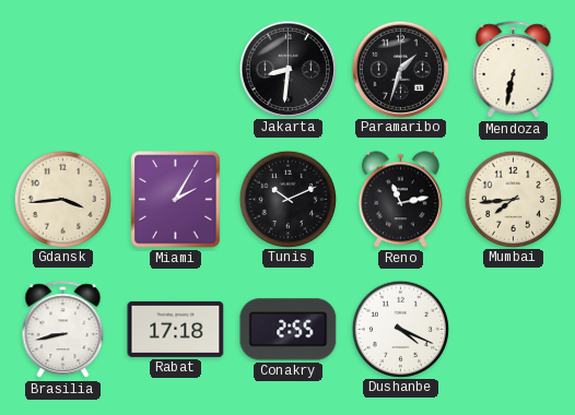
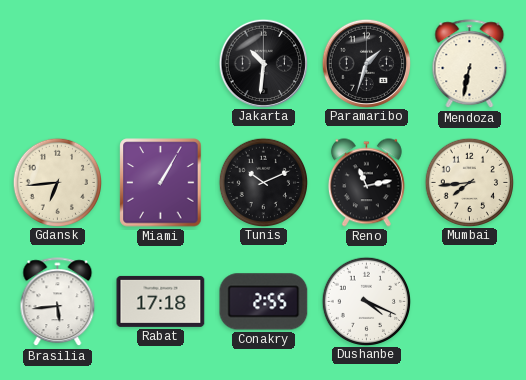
Jakarta: 8:31 -> 10:31
Gdansk: 3:44 -> 6:44
Miami: 2:05 -> 1:05
Brasilia: 8:43 -> 5:44
